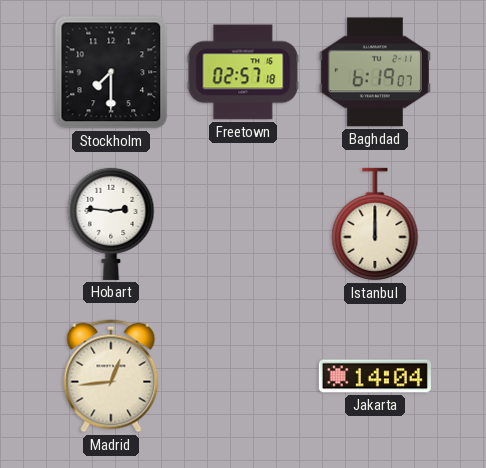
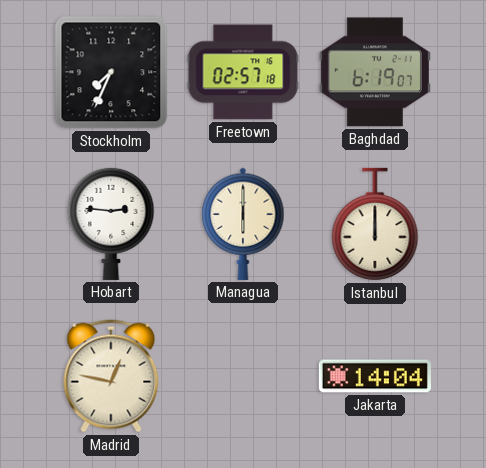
Stockholm: 7:30 -> 7:34
Managua: none -> 6:00
Madrid: 12:44 -> 12:47
